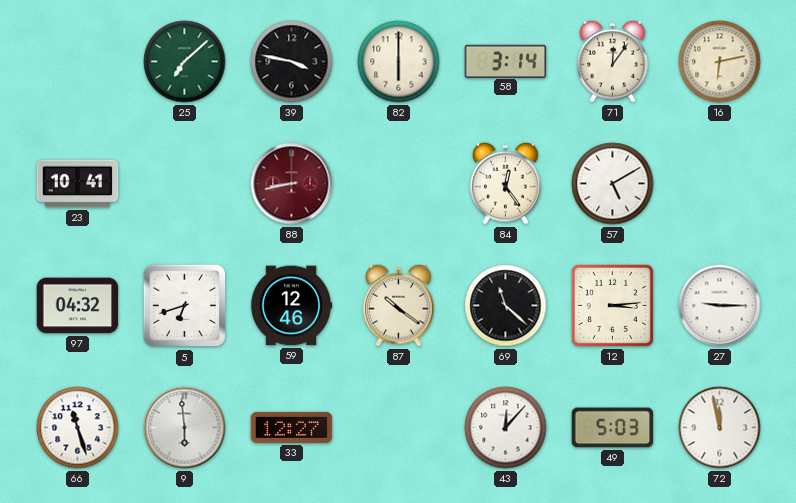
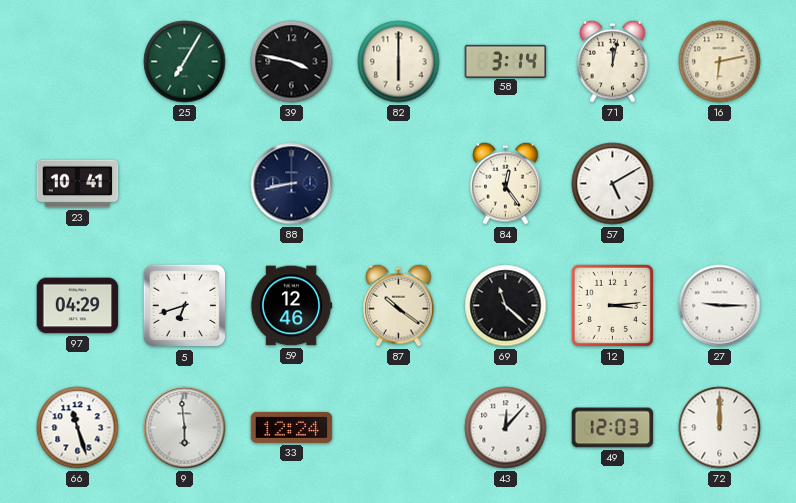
25: 7:08 -> 7:05
71: 12:06 -> 12:02
88 dial: burgundy -> navy
97: 04:32 -> 04:29
33: 12:27 -> 12:24
49: 5:03 -> 12:03
72: 11:58 -> 12:00
